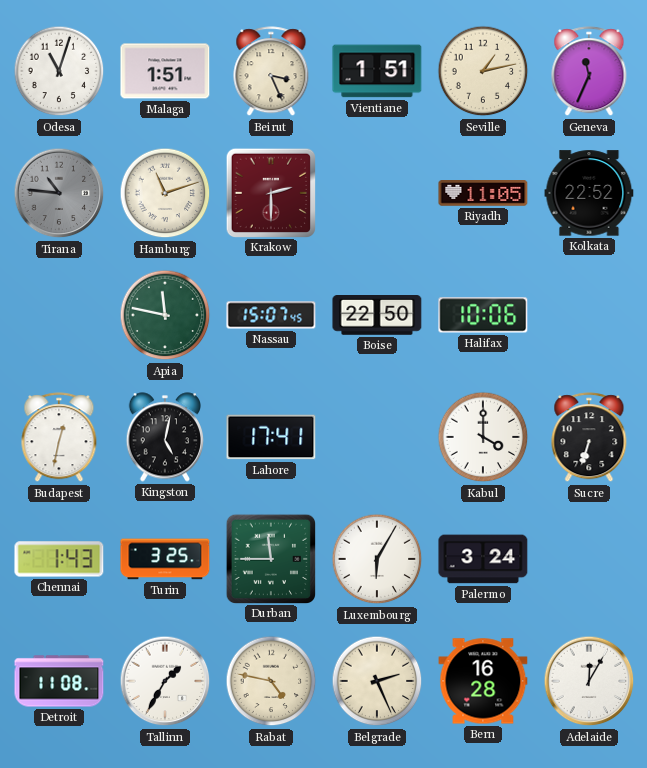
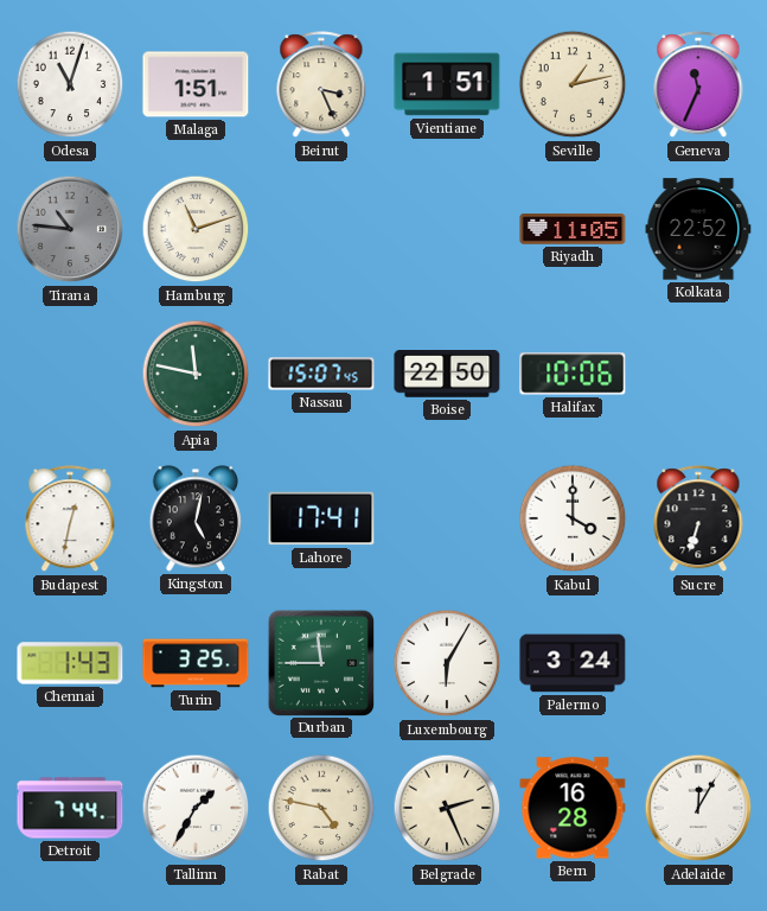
Krakow: 2:30 -> none
Detroit: 11:08 -> 7:44
